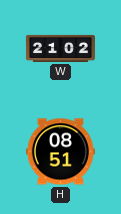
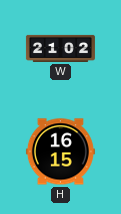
H: 08:51 -> 16:15
